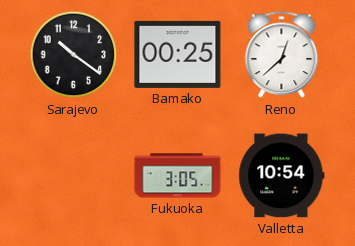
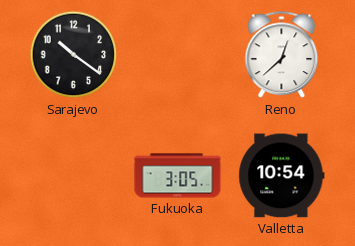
Bamako: 00:25 -> none
